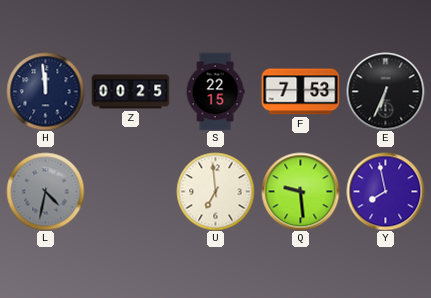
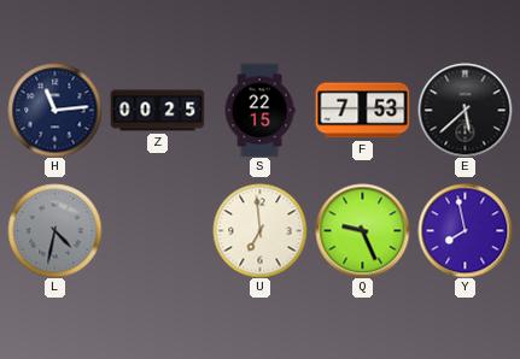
H: 11:59 -> 11:14
E: 6:34 -> 5:38
Q: 9:29 -> 9:26
